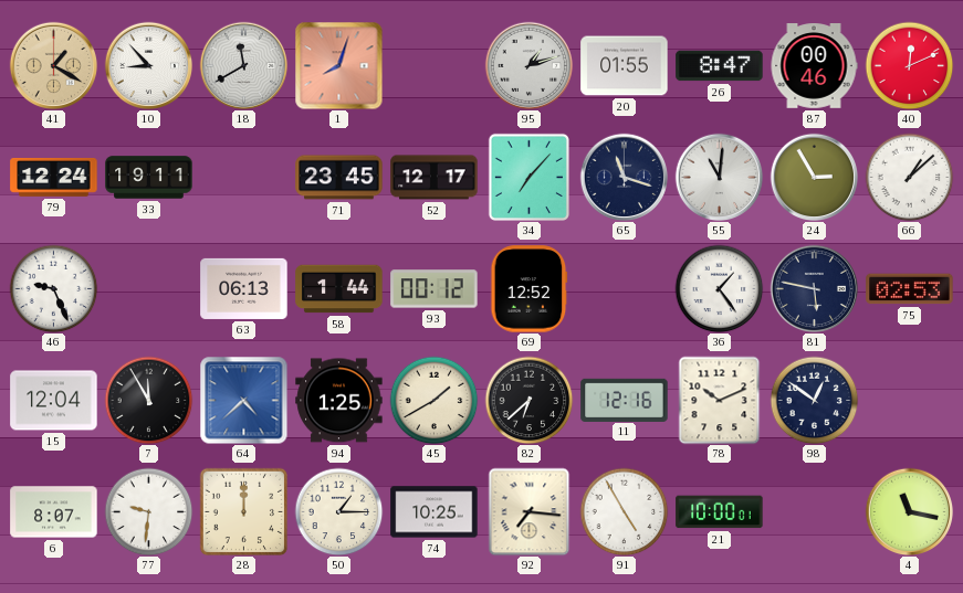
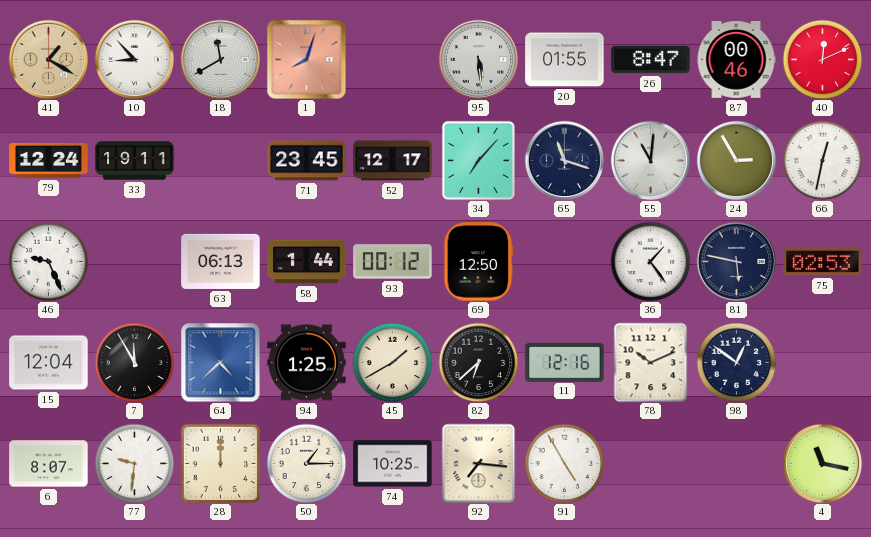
95: 1:12 -> 5:29
66: 1:08 -> 12:32
69: 12:52 -> 12:50
21: 10:00 -> none
